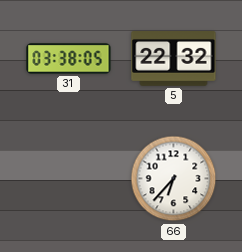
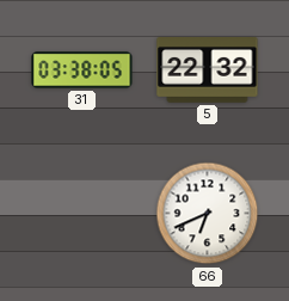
66: 6:37 -> 6:41
